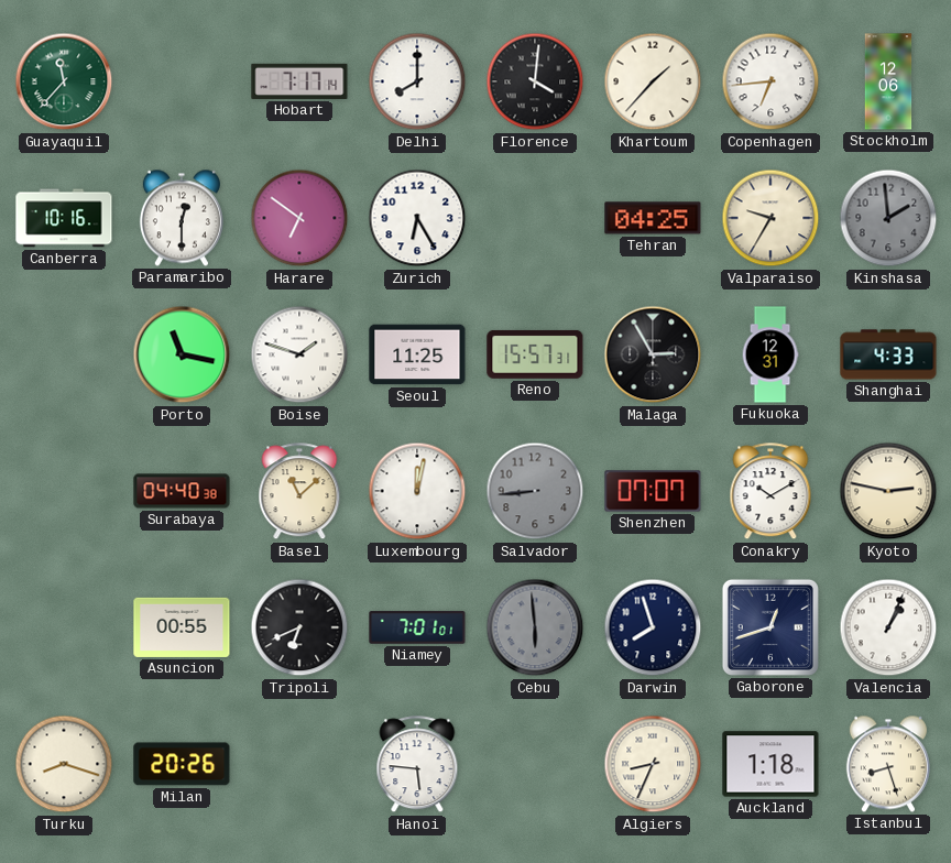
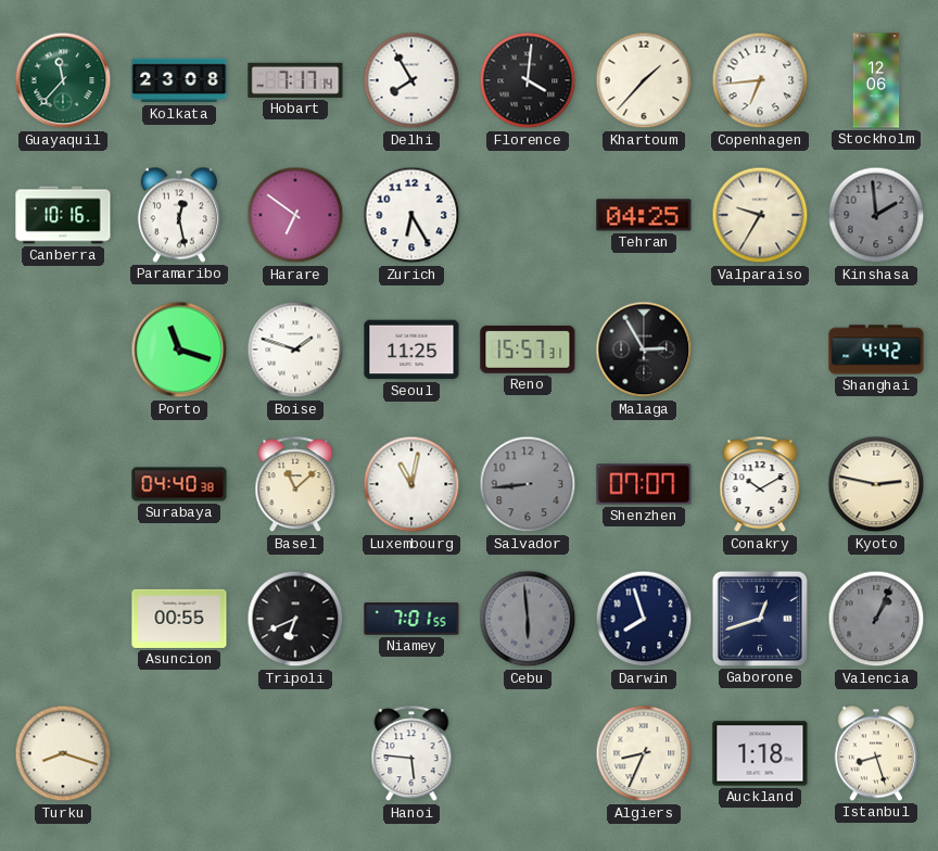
Kolkata: none -> 23:08
Delhi: 8:00 -> 7:55
Paramaribo: 12:30 -> 12:28
Porto: 11:17 -> 11:18
Fukuoka: 12:31 -> none
Shanghai: 4:33 -> 4:42
Luxembourg: 12:02 -> 11:02
Niamey: 7:01:01 -> 7:01:55
Valencia dial: white -> grey
Milan: 20:26 -> none
